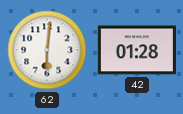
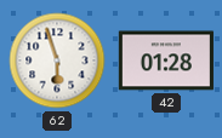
62: 6:01 -> 5:57
